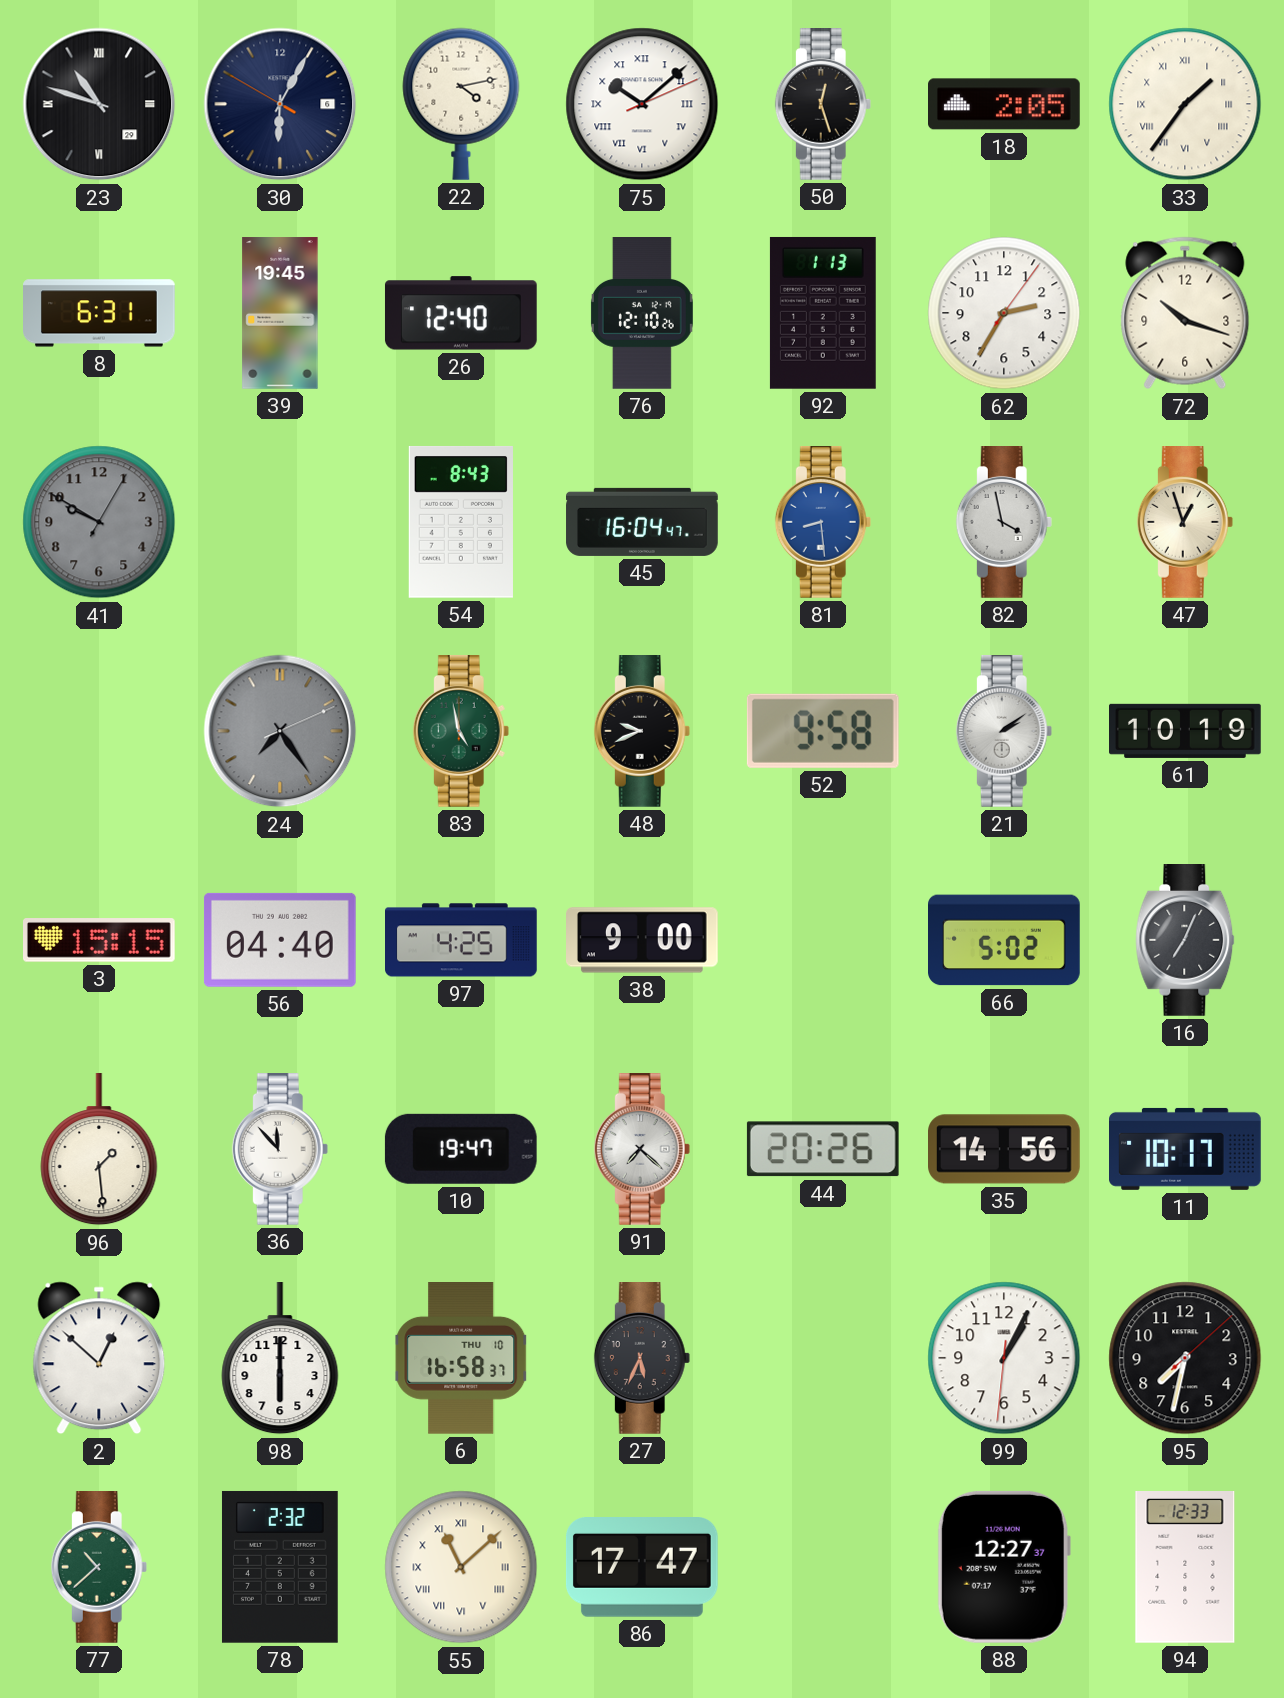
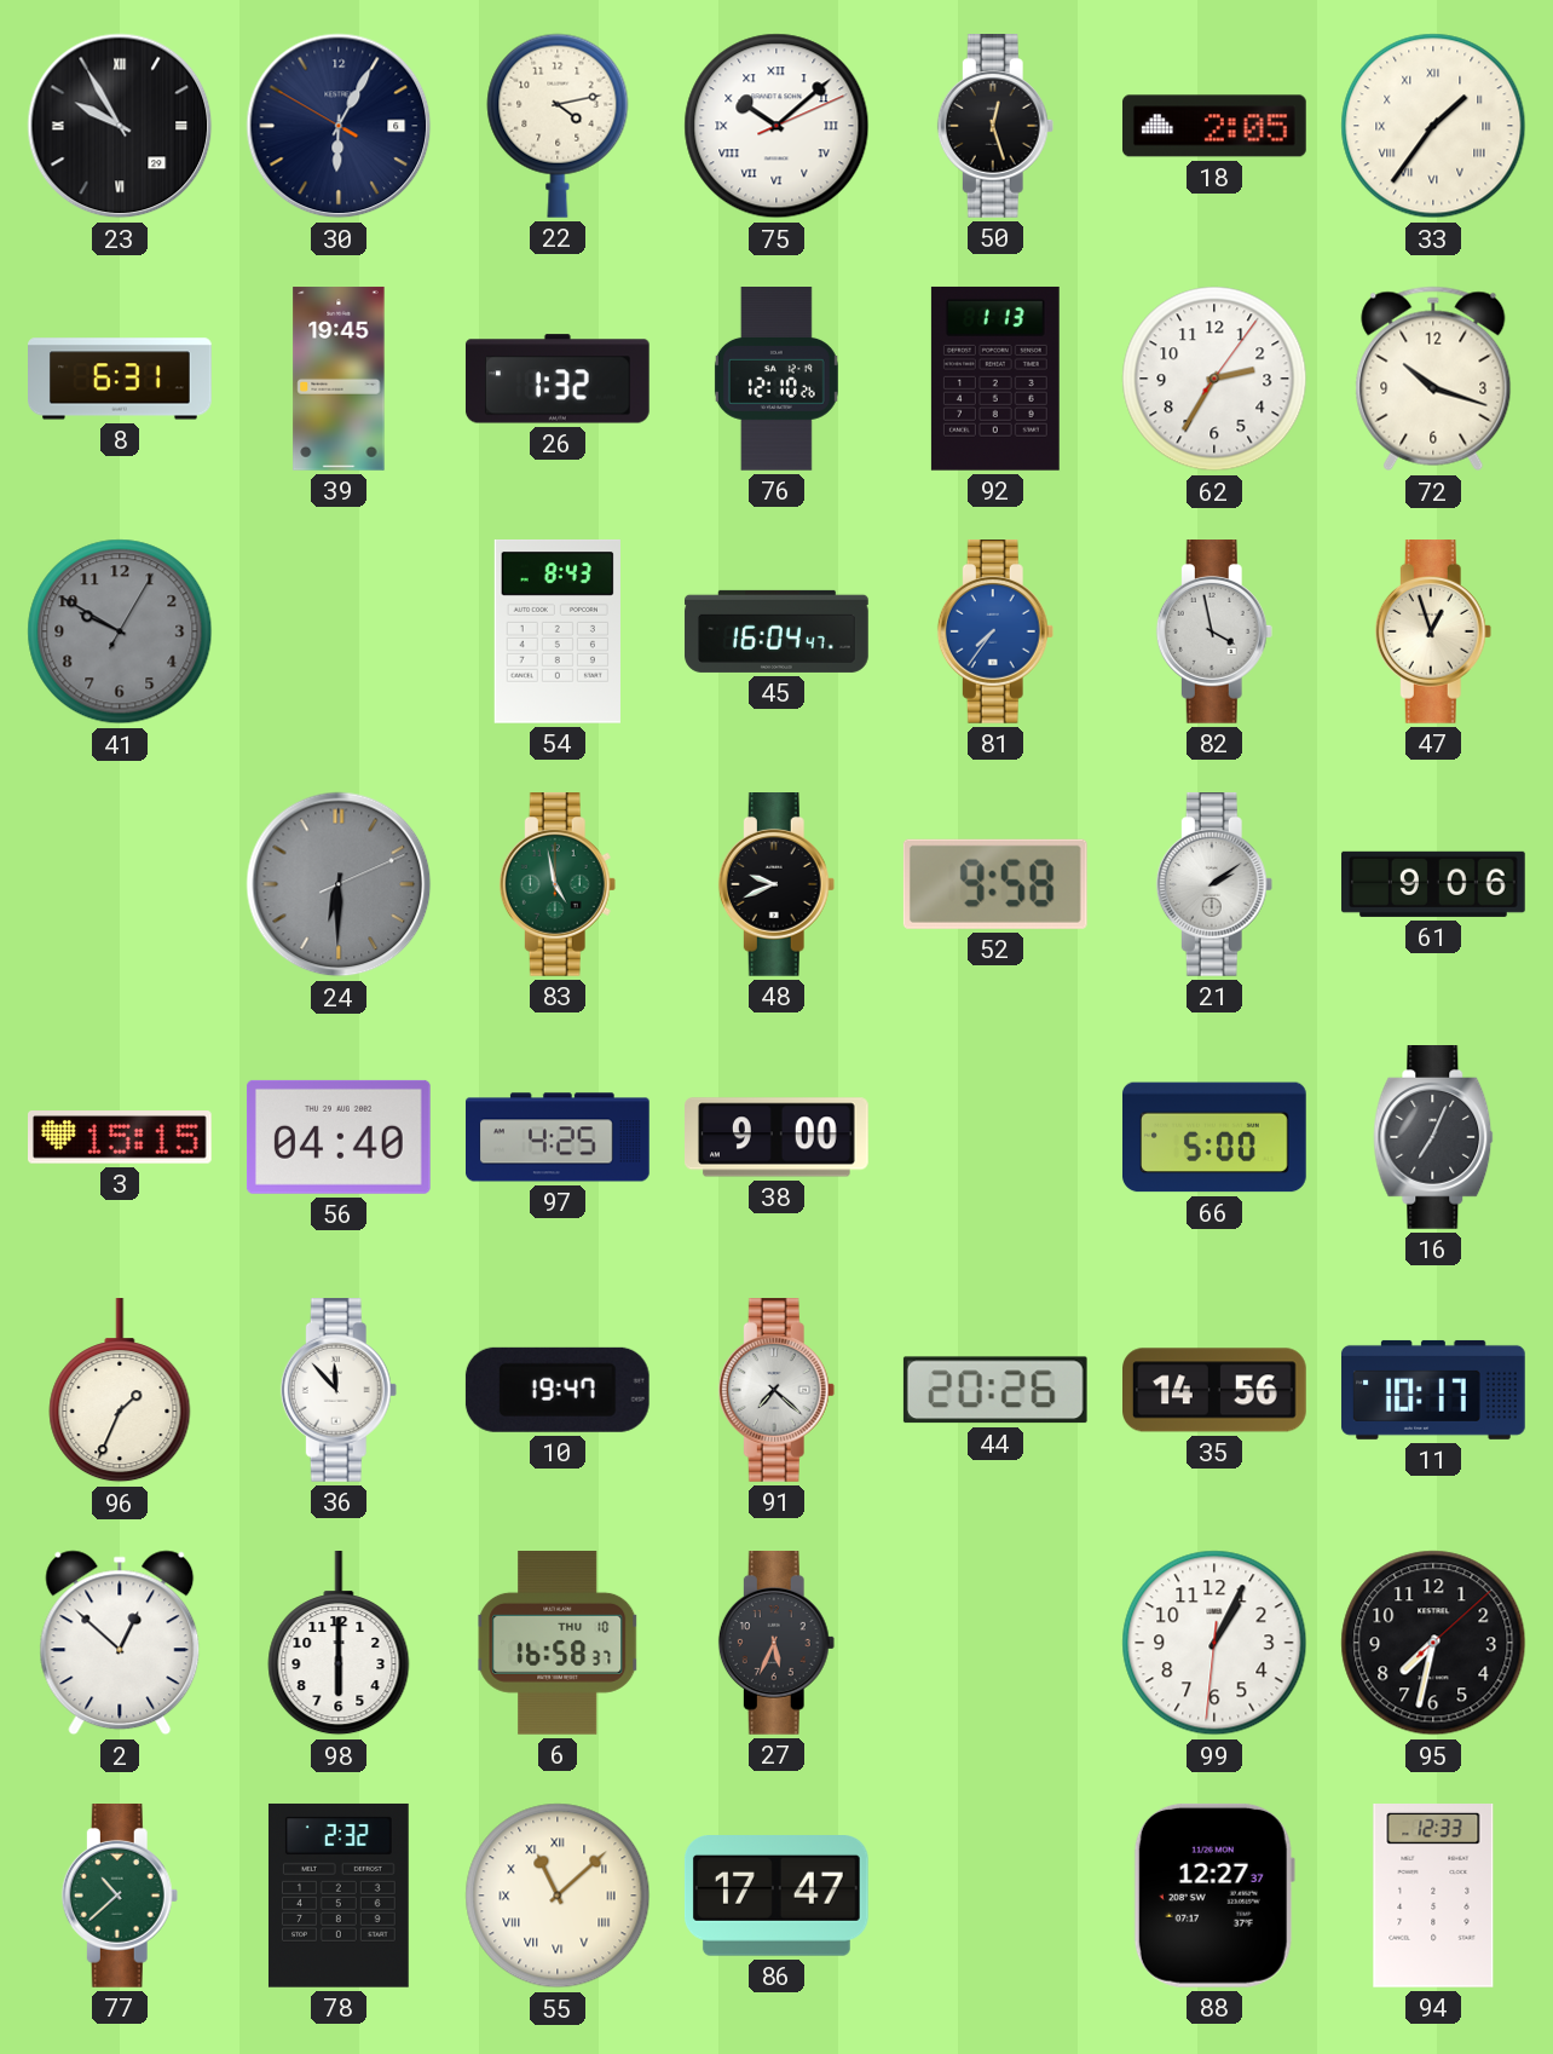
23: 10:48 -> 9:55
26: 12:40 -> 1:32
81: 8:29 -> 7:36
24: 7:24 -> 6:30
61: 10:19 -> 9:06
66: 5:02 -> 5:00
96: 1:29 -> 1:34
